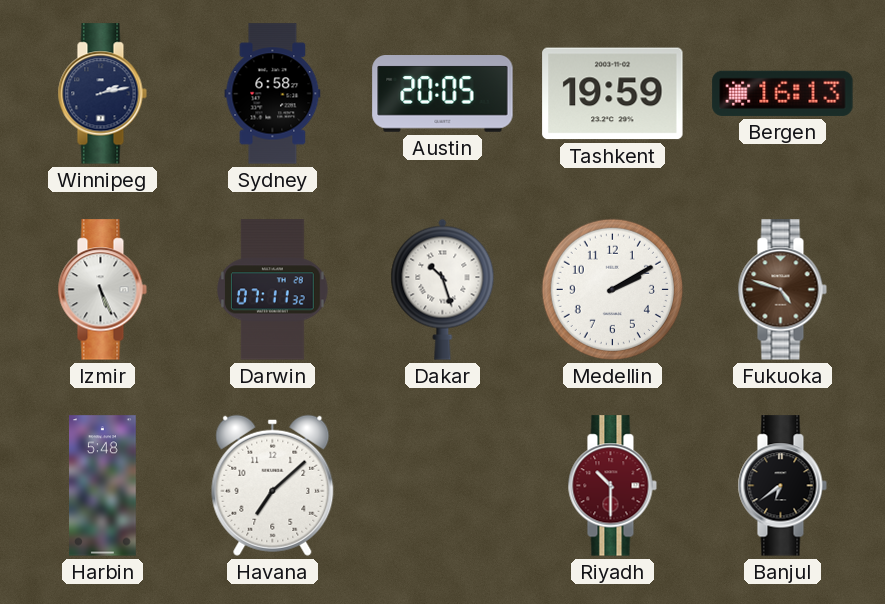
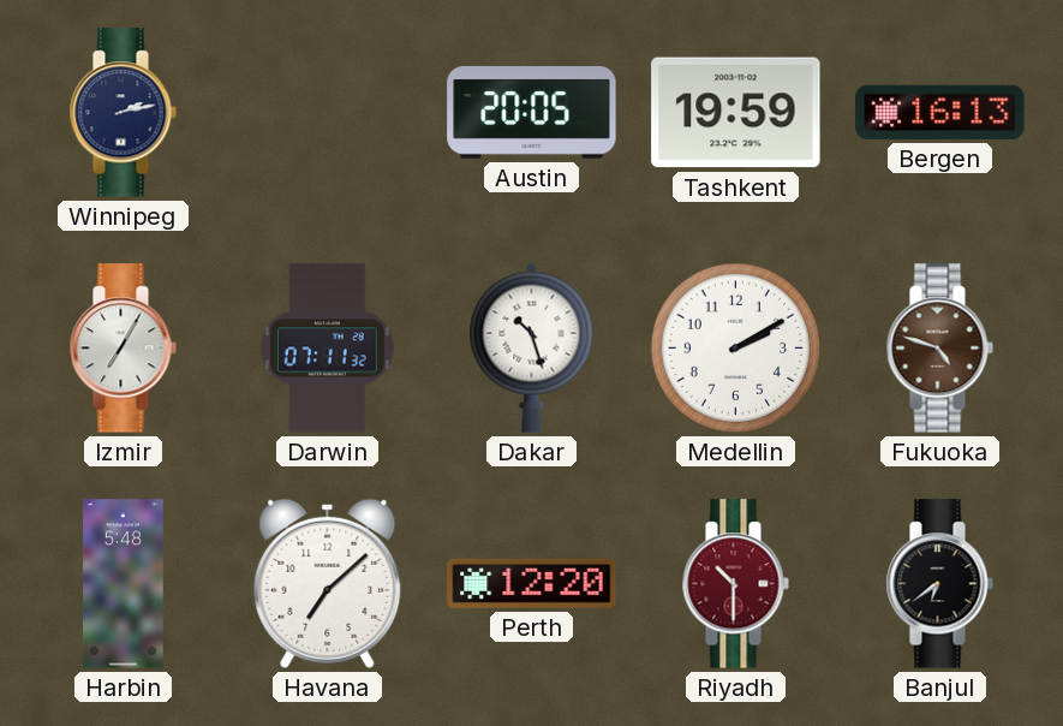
Sydney: 6:58 -> none
Izmir: 5:26 -> 7:05
Perth: none -> 12:20
